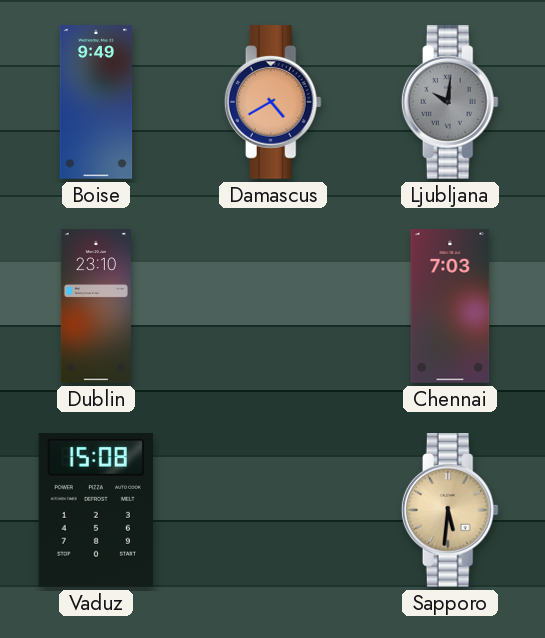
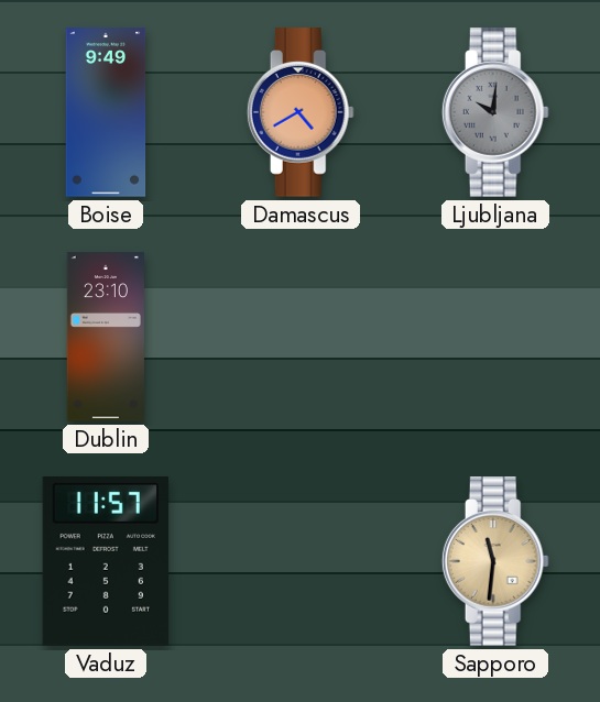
Chennai: 7:03 -> none
Vaduz: 15:08 -> 11:57
Sapporo: 5:31 -> 11:31
